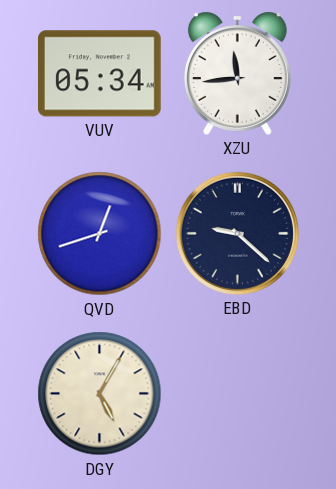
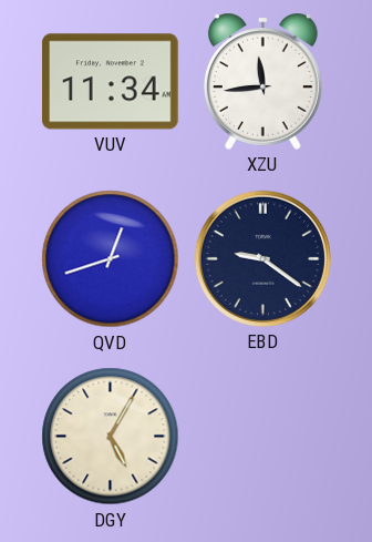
VUV: 05:34 -> 11:34
EBD: 9:22 -> 9:21
